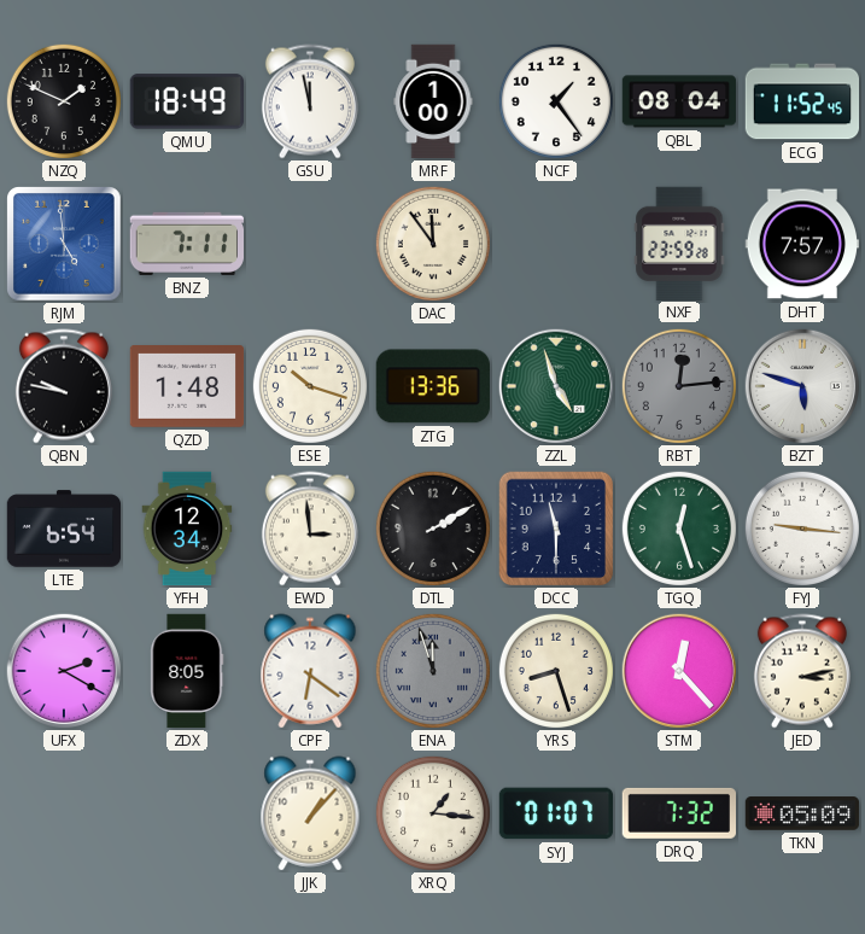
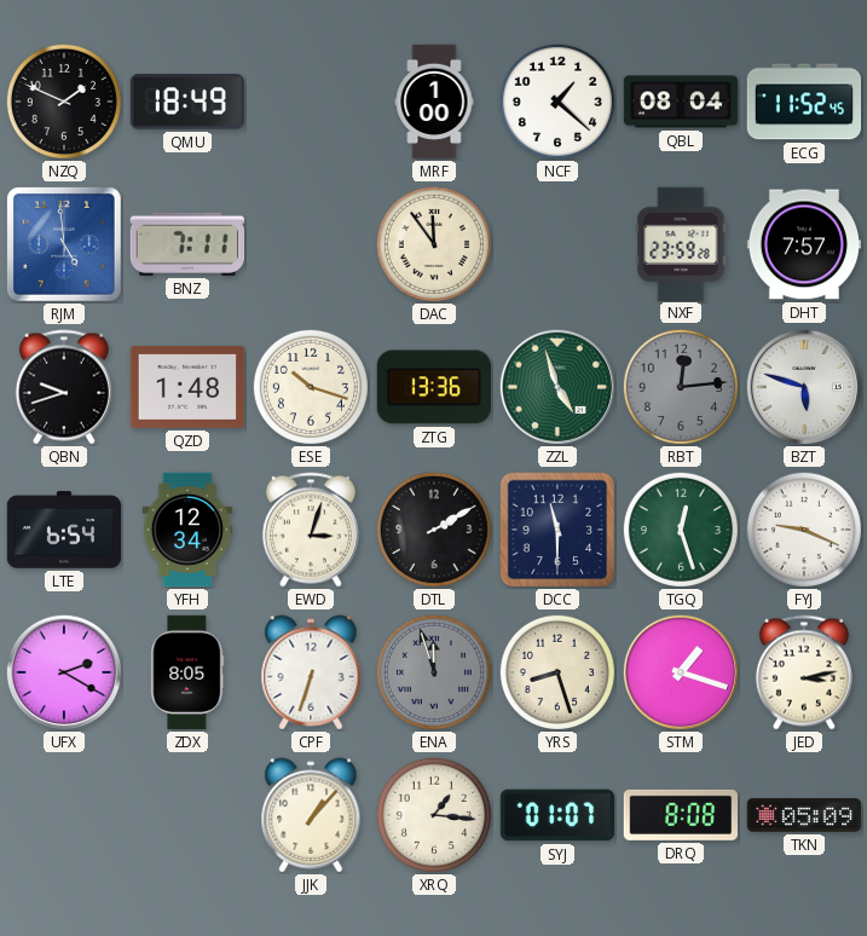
GSU: 11:58 -> none
NCF: 1:24 -> 1:22
QBN: 9:47 -> 9:42
EWD: 2:59 -> 3:03
FYJ: 9:16 -> 9:19
CPF: 6:21 -> 6:33
STM: 12:23 -> 1:18
DRQ: 7:32 -> 8:08
